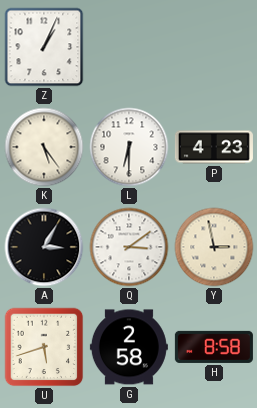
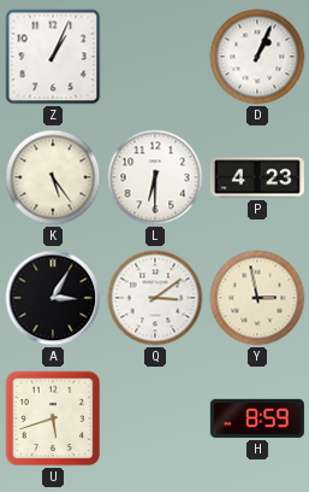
D: none -> 1:04
G: 2:58 -> none
H: 8:58 -> 8:59
